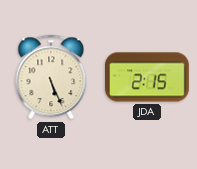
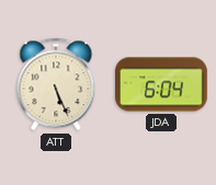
JDA: 2:15 -> 6:04
